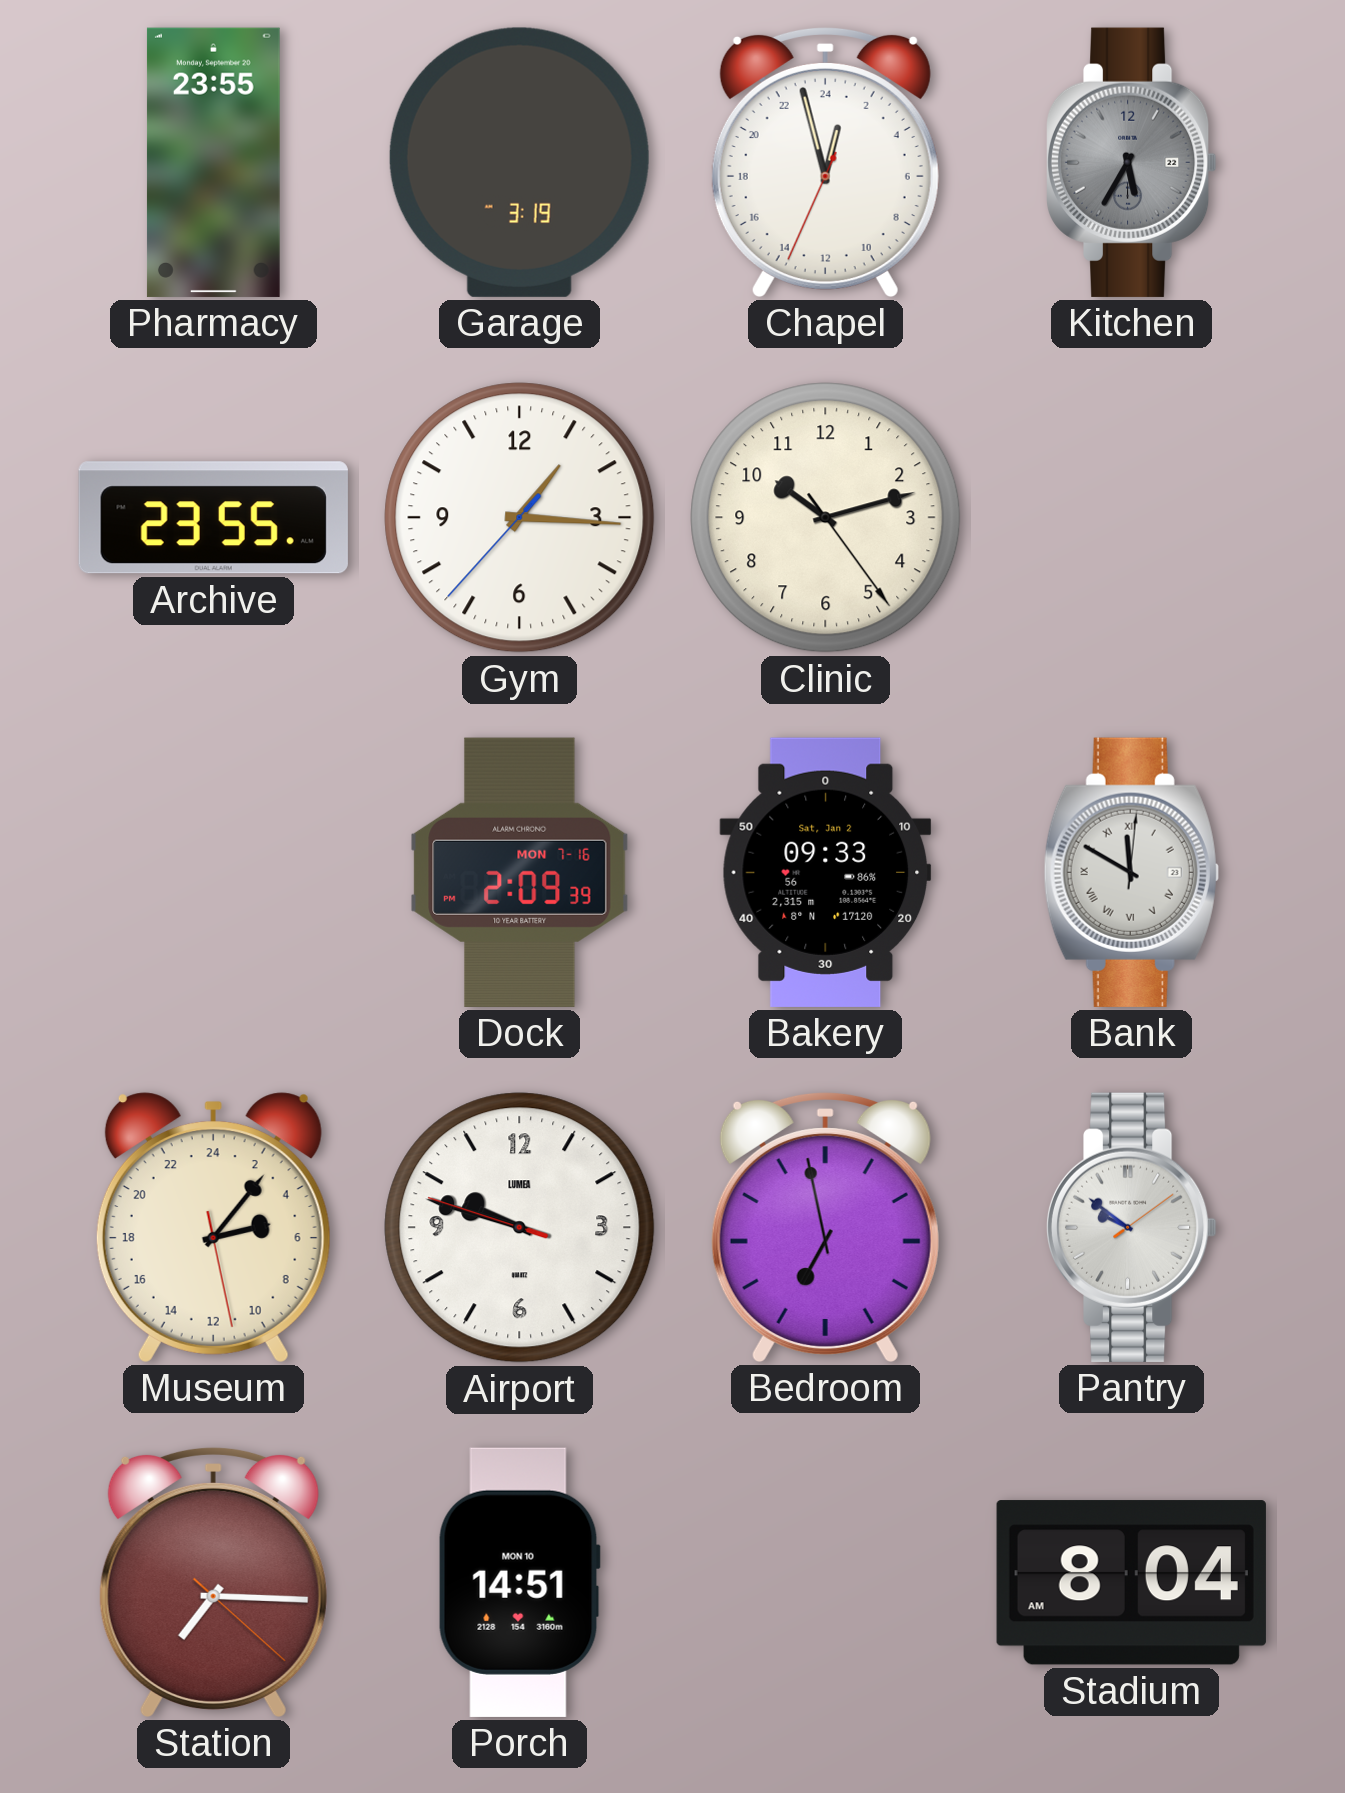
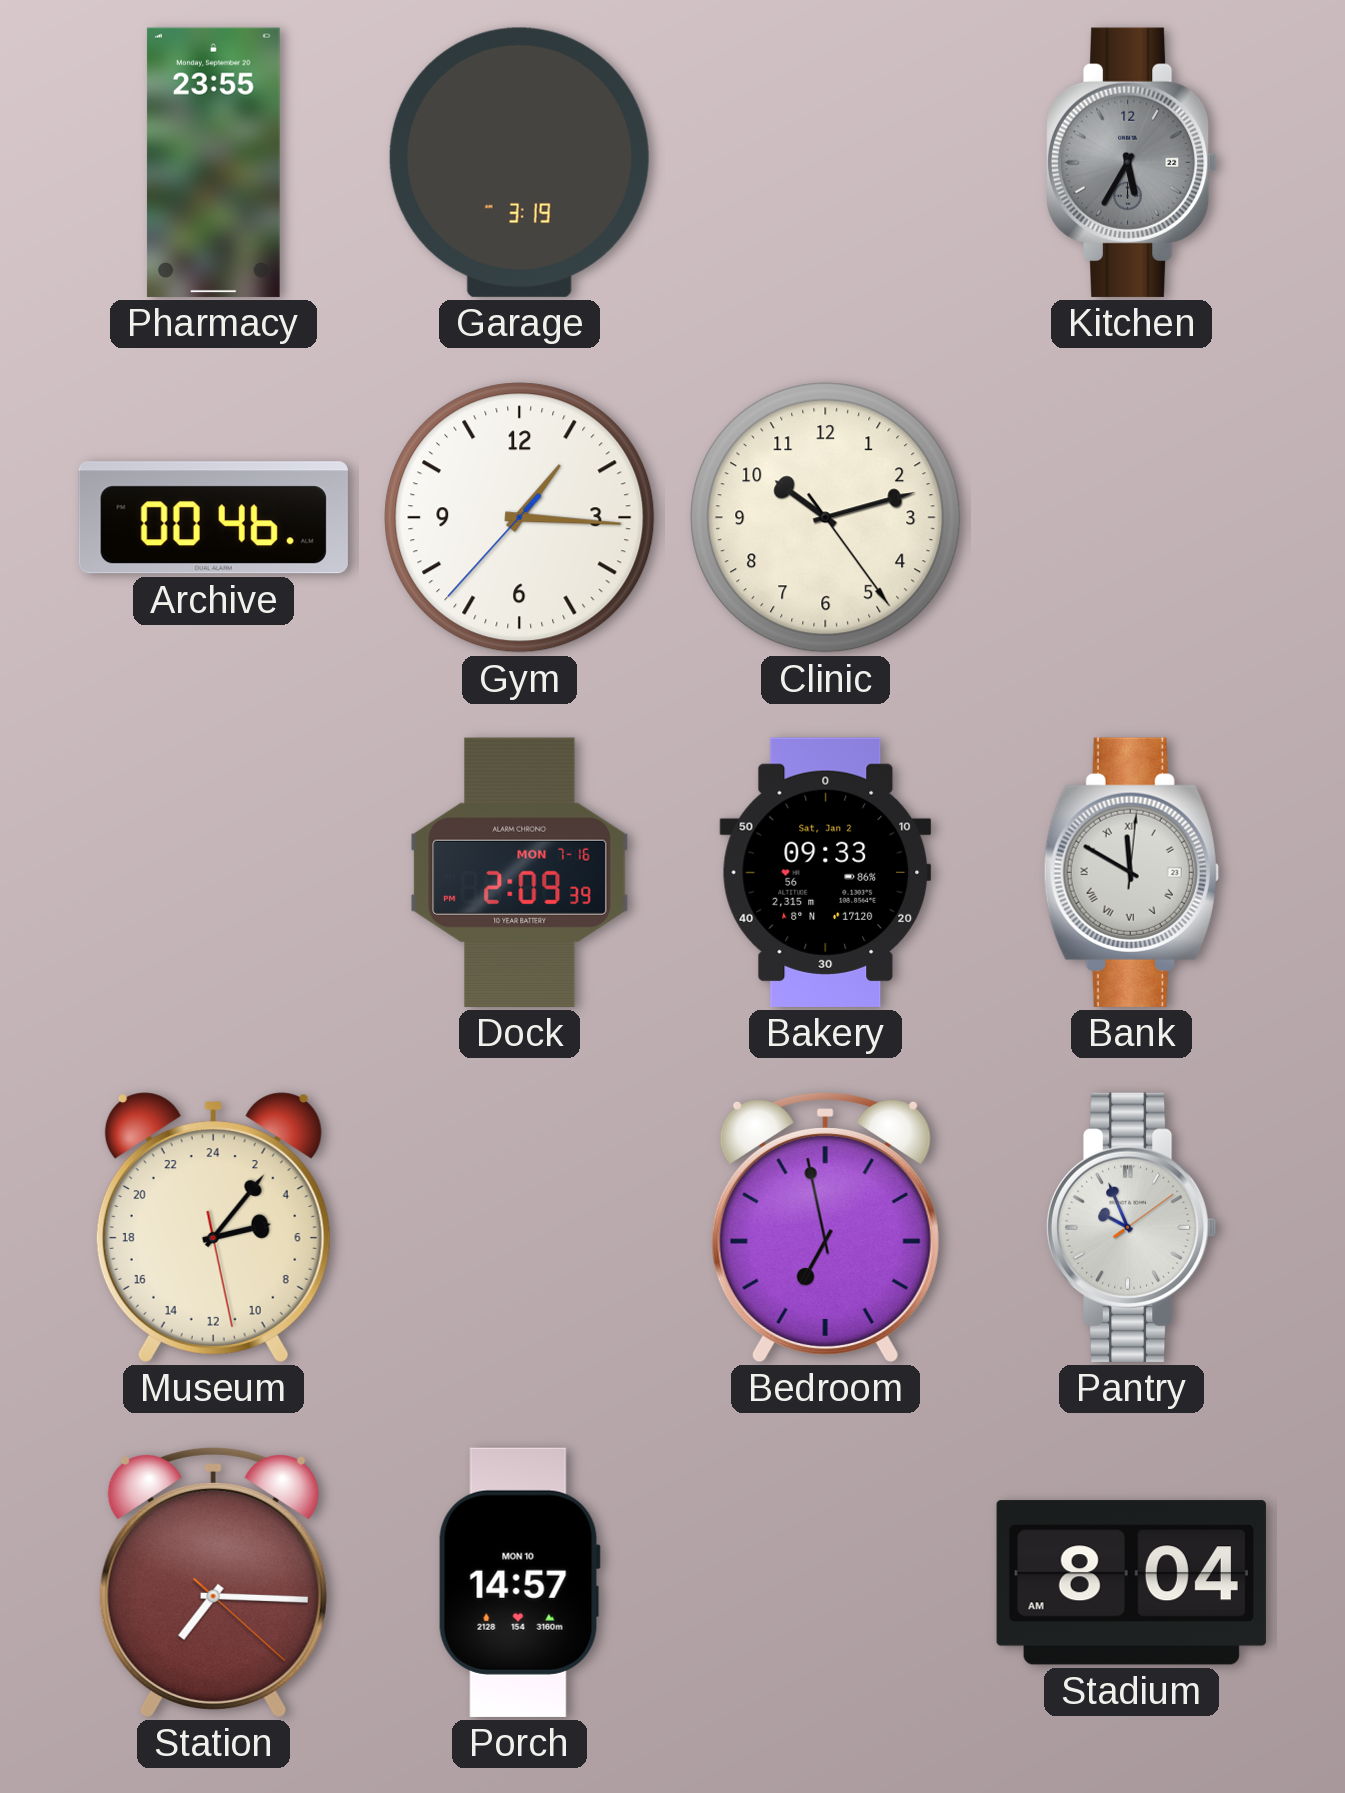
Chapel: 0:57 -> none
Archive: 23:55 -> 00:46
Airport: 9:47 -> none
Pantry: 9:51 -> 9:56
Porch: 14:51 -> 14:57
